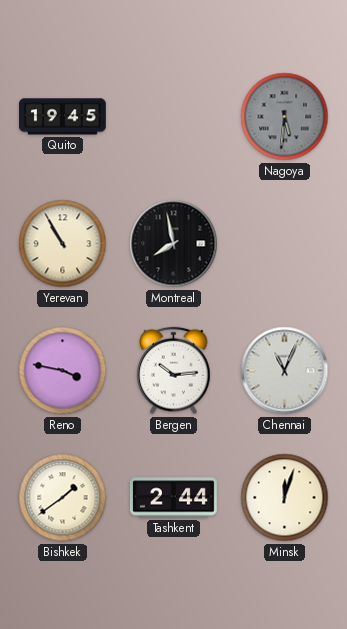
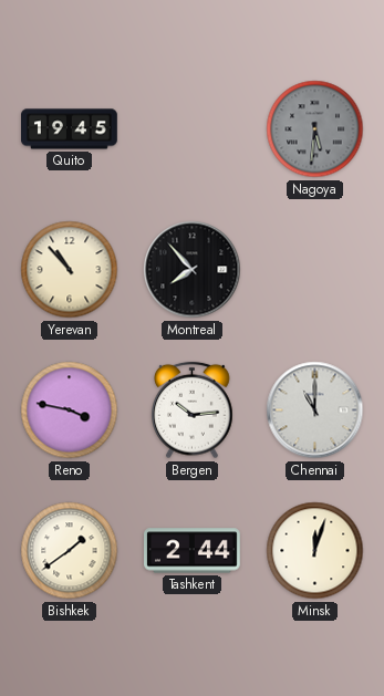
Yerevan: 10:55 -> 10:53
Montreal: 7:58 -> 7:53
Chennai: 11:04 -> 11:00
